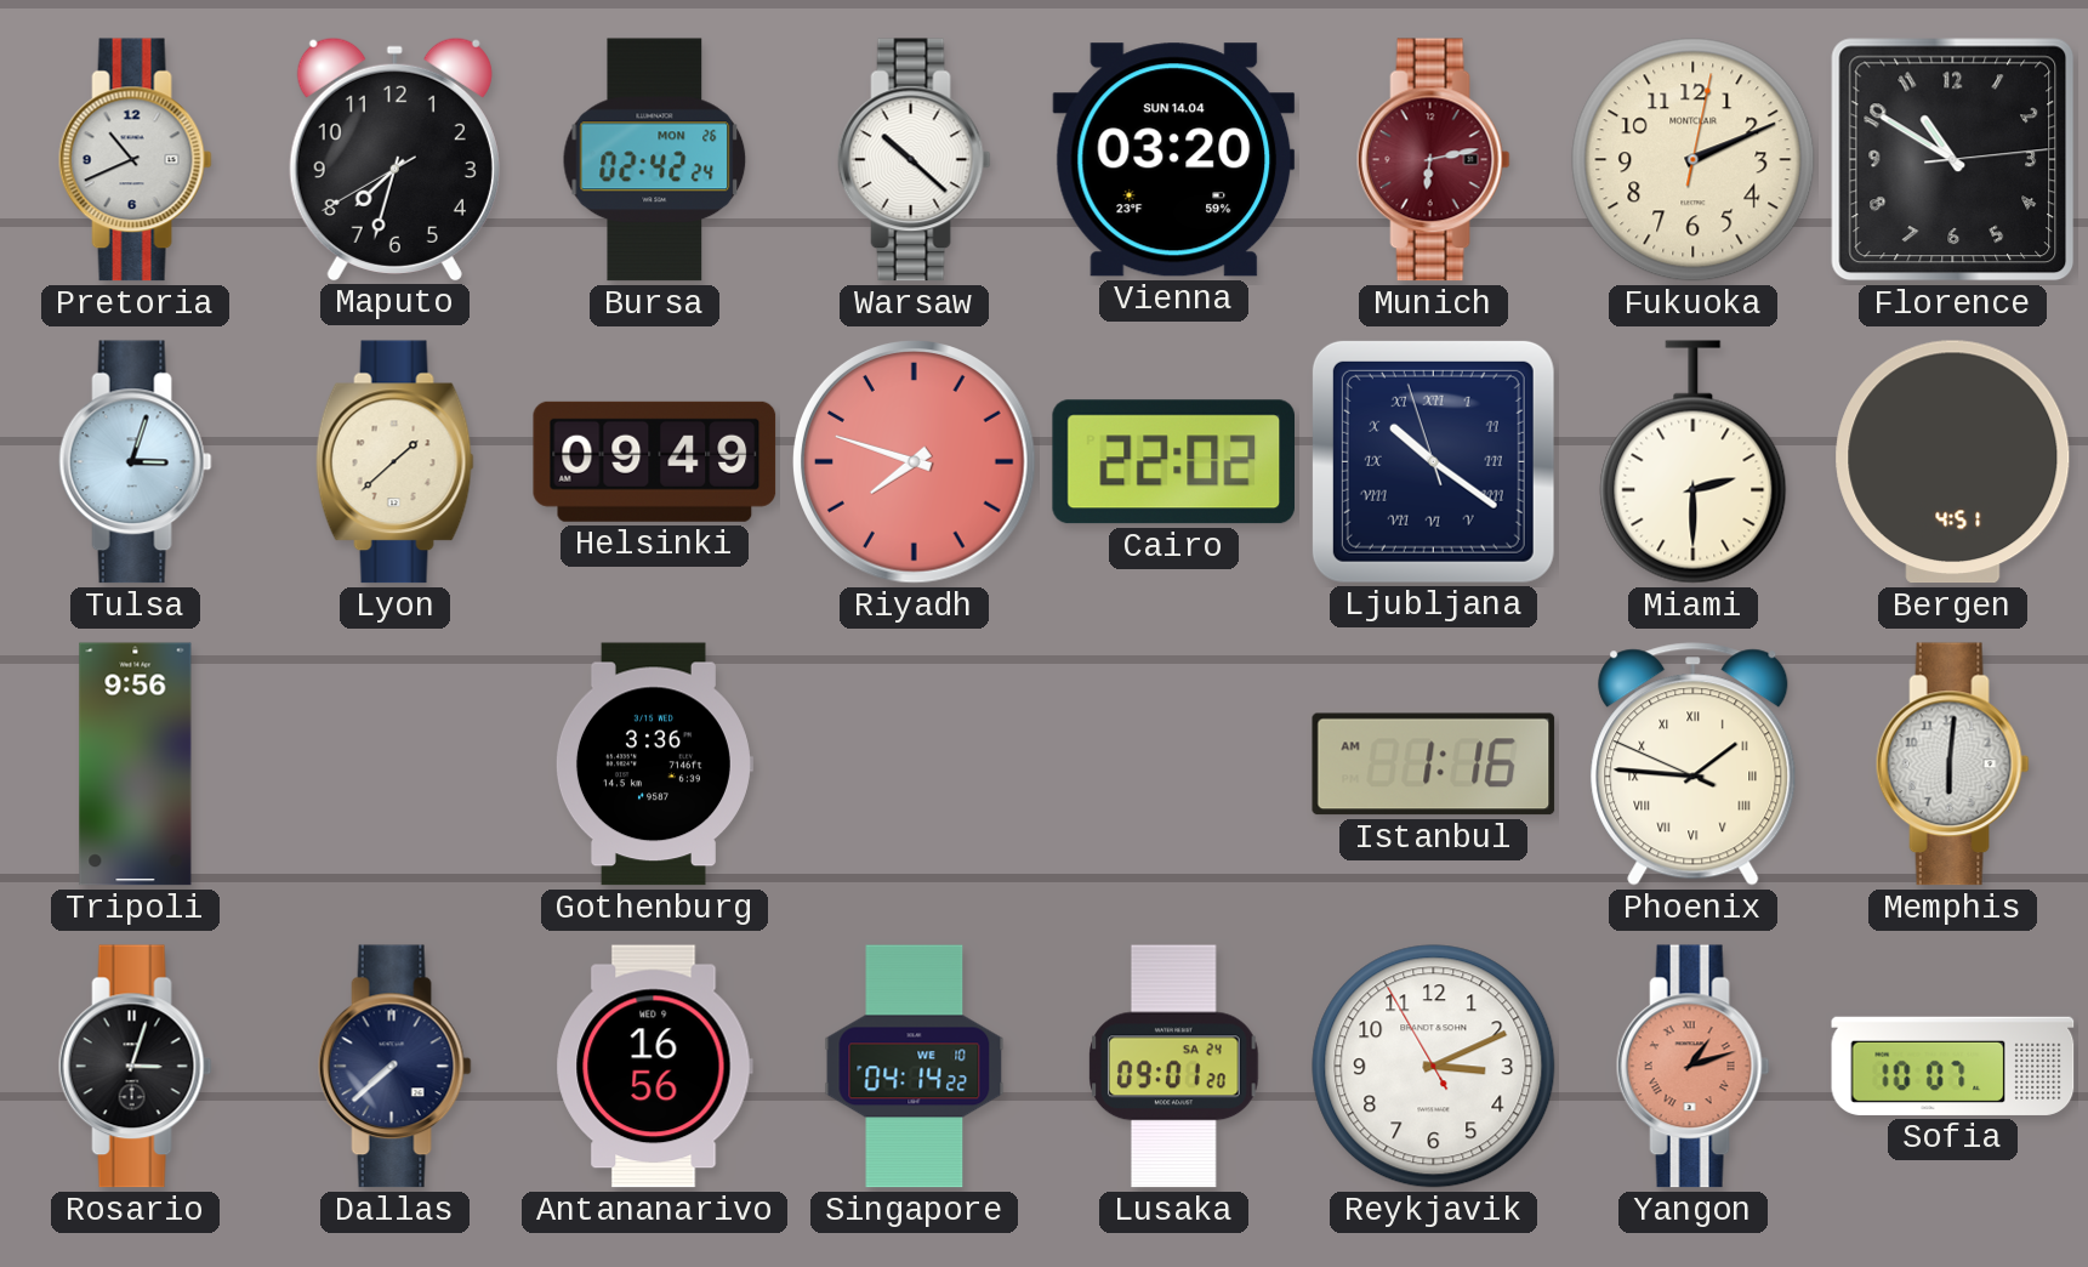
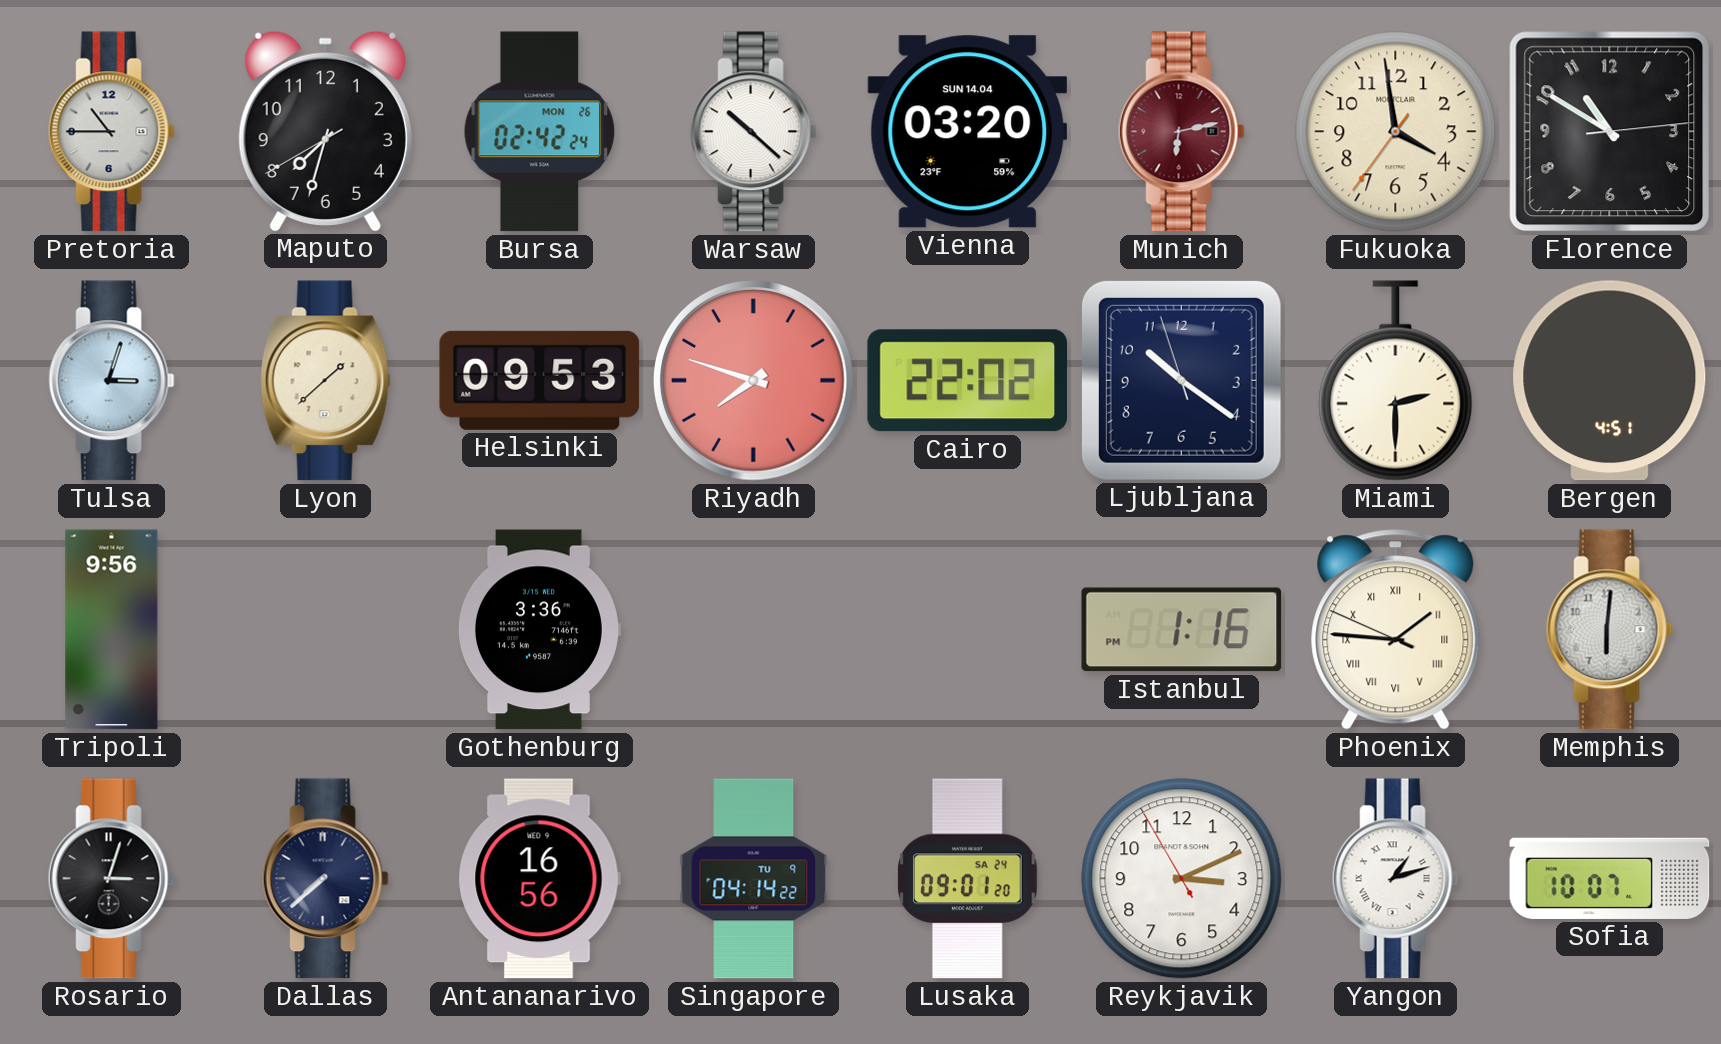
Pretoria: 10:41 -> 10:45
Fukuoka: 2:11 -> 3:58
Helsinki: 09:49 -> 09:53
Ljubljana numerals: Roman -> Arabic
Istanbul: 1:16 AM -> 1:16 PM
Singapore date: WE 10 -> TU 9
Yangon dial: salmon -> white
